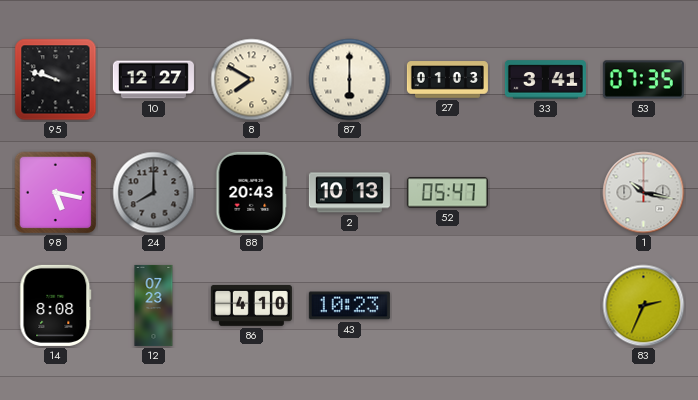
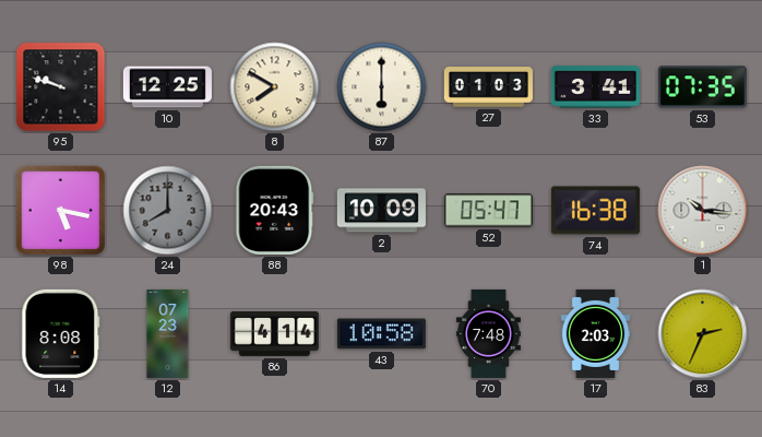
10: 12:27 -> 12:25
2: 10:13 -> 10:09
74: none -> 16:38
1: 10:17 -> 10:16
86: 4:10 -> 4:14
43: 10:23 -> 10:58
70: none -> 7:48
17: none -> 2:03
